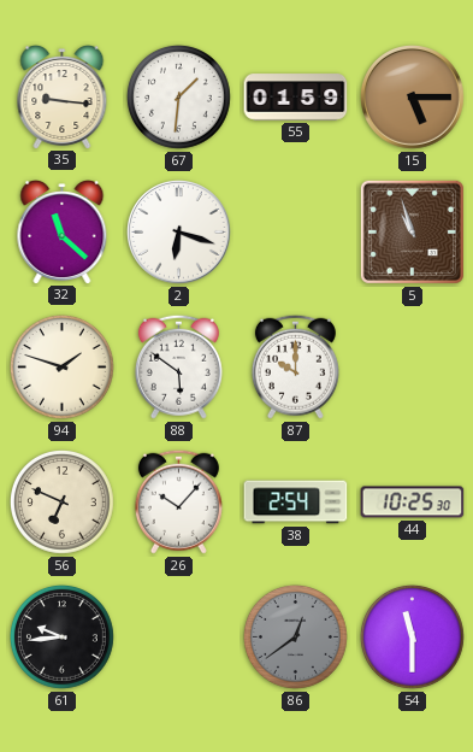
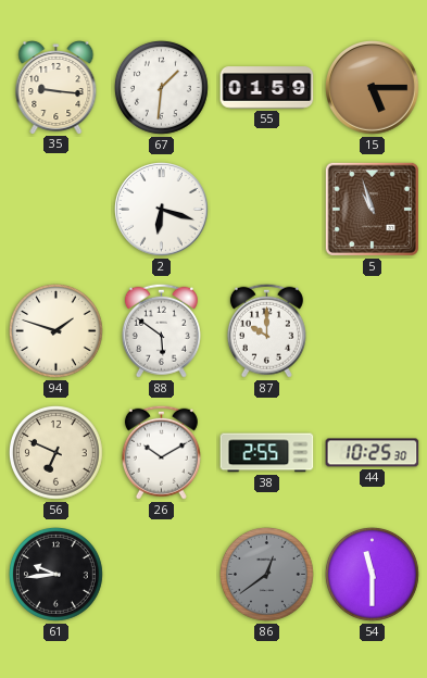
32: 11:22 -> none
26: 10:07 -> 10:10
38: 2:54 -> 2:55
